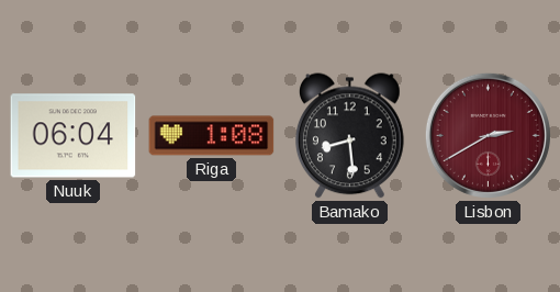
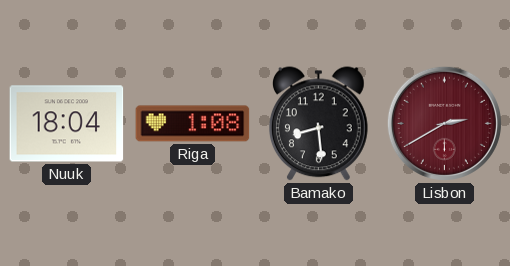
Nuuk: 06:04 -> 18:04
